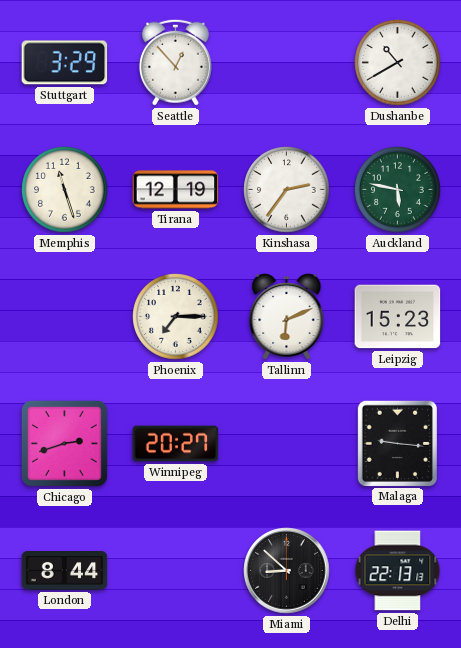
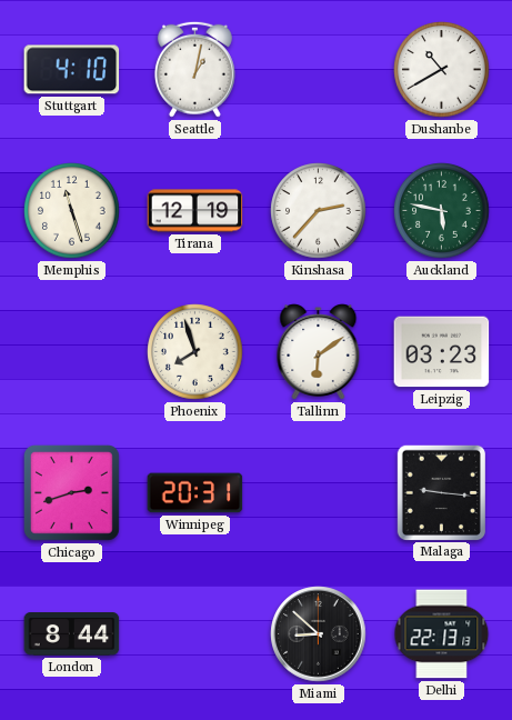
Stuttgart: 3:29 -> 4:10
Seattle: 12:53 -> 1:02
Kinshasa: 2:36 -> 2:37
Phoenix: 7:15 -> 7:57
Tallinn: 6:11 -> 6:09
Leipzig: 15:23 -> 03:23
Winnipeg: 20:27 -> 20:31
